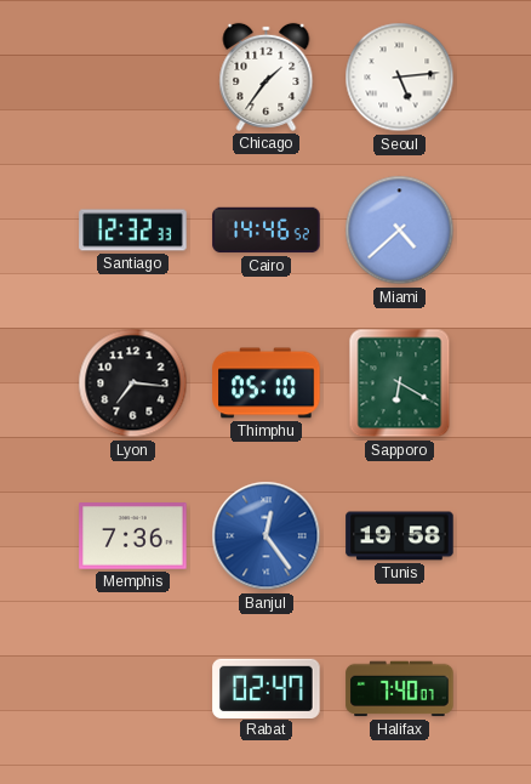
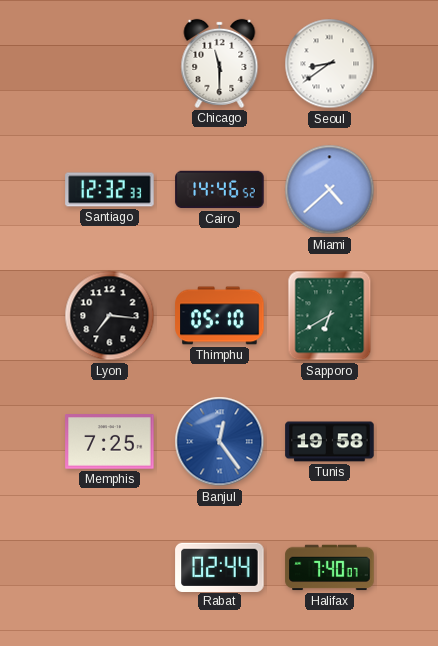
Chicago: 1:36 -> 11:30
Seoul: 5:14 -> 8:39
Sapporo: 6:20 -> 6:40
Memphis: 7:36 -> 7:25
Rabat: 02:47 -> 02:44
